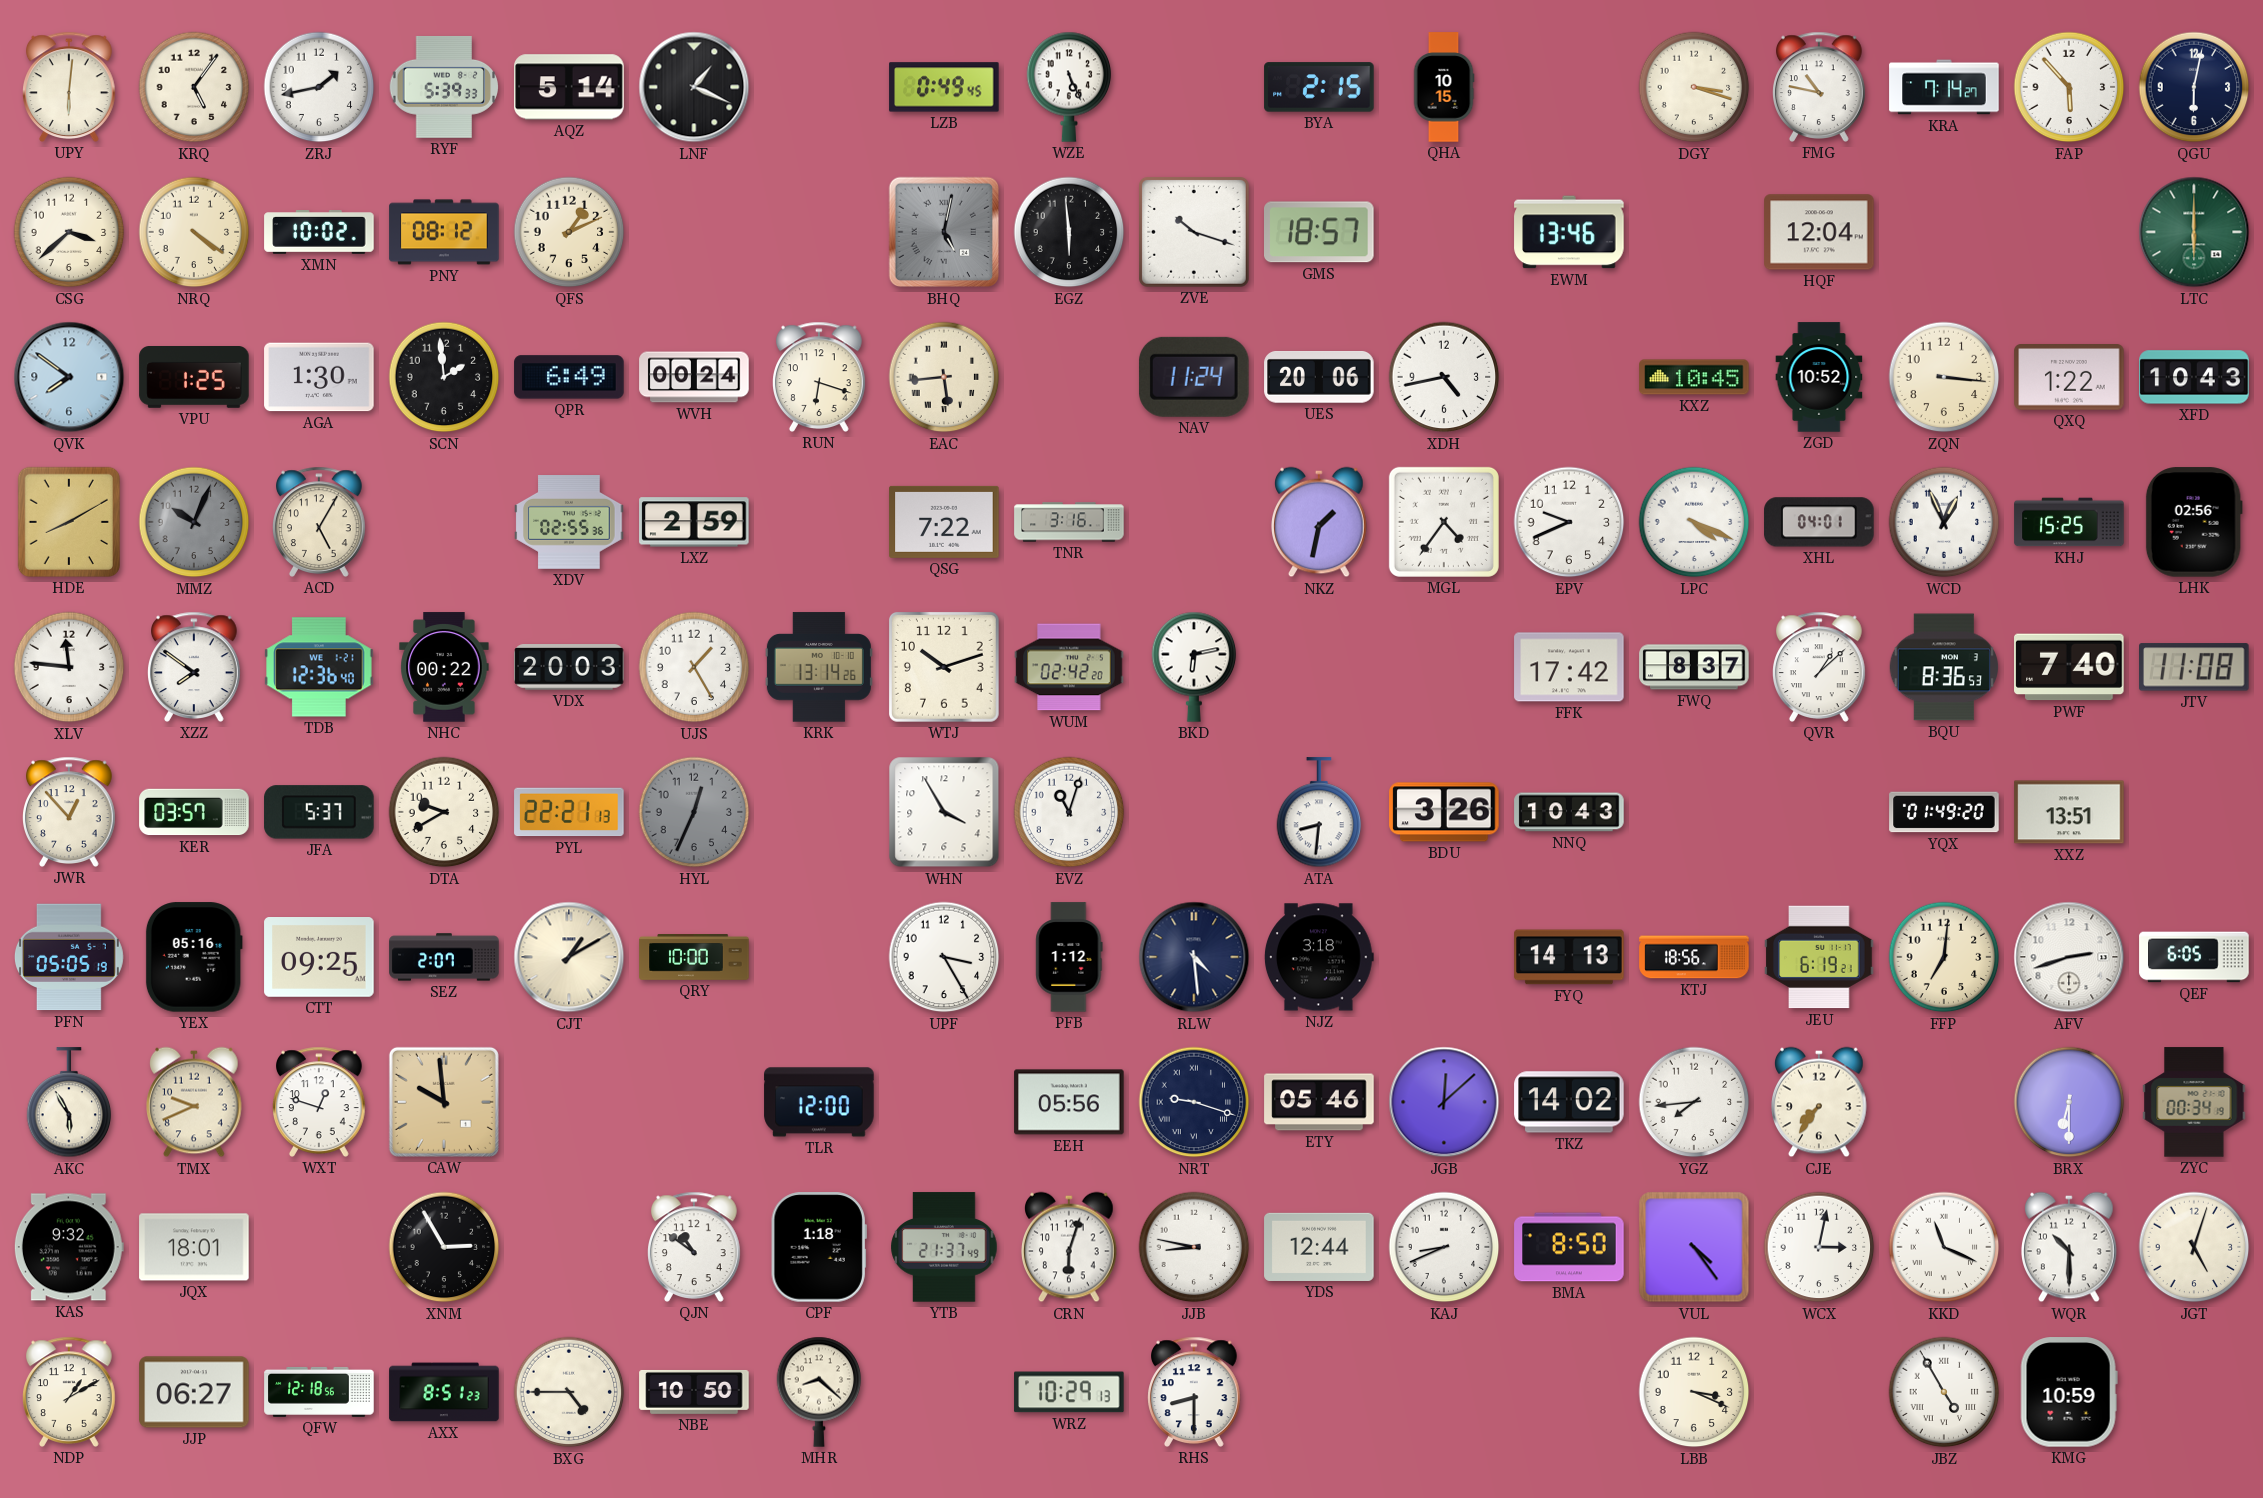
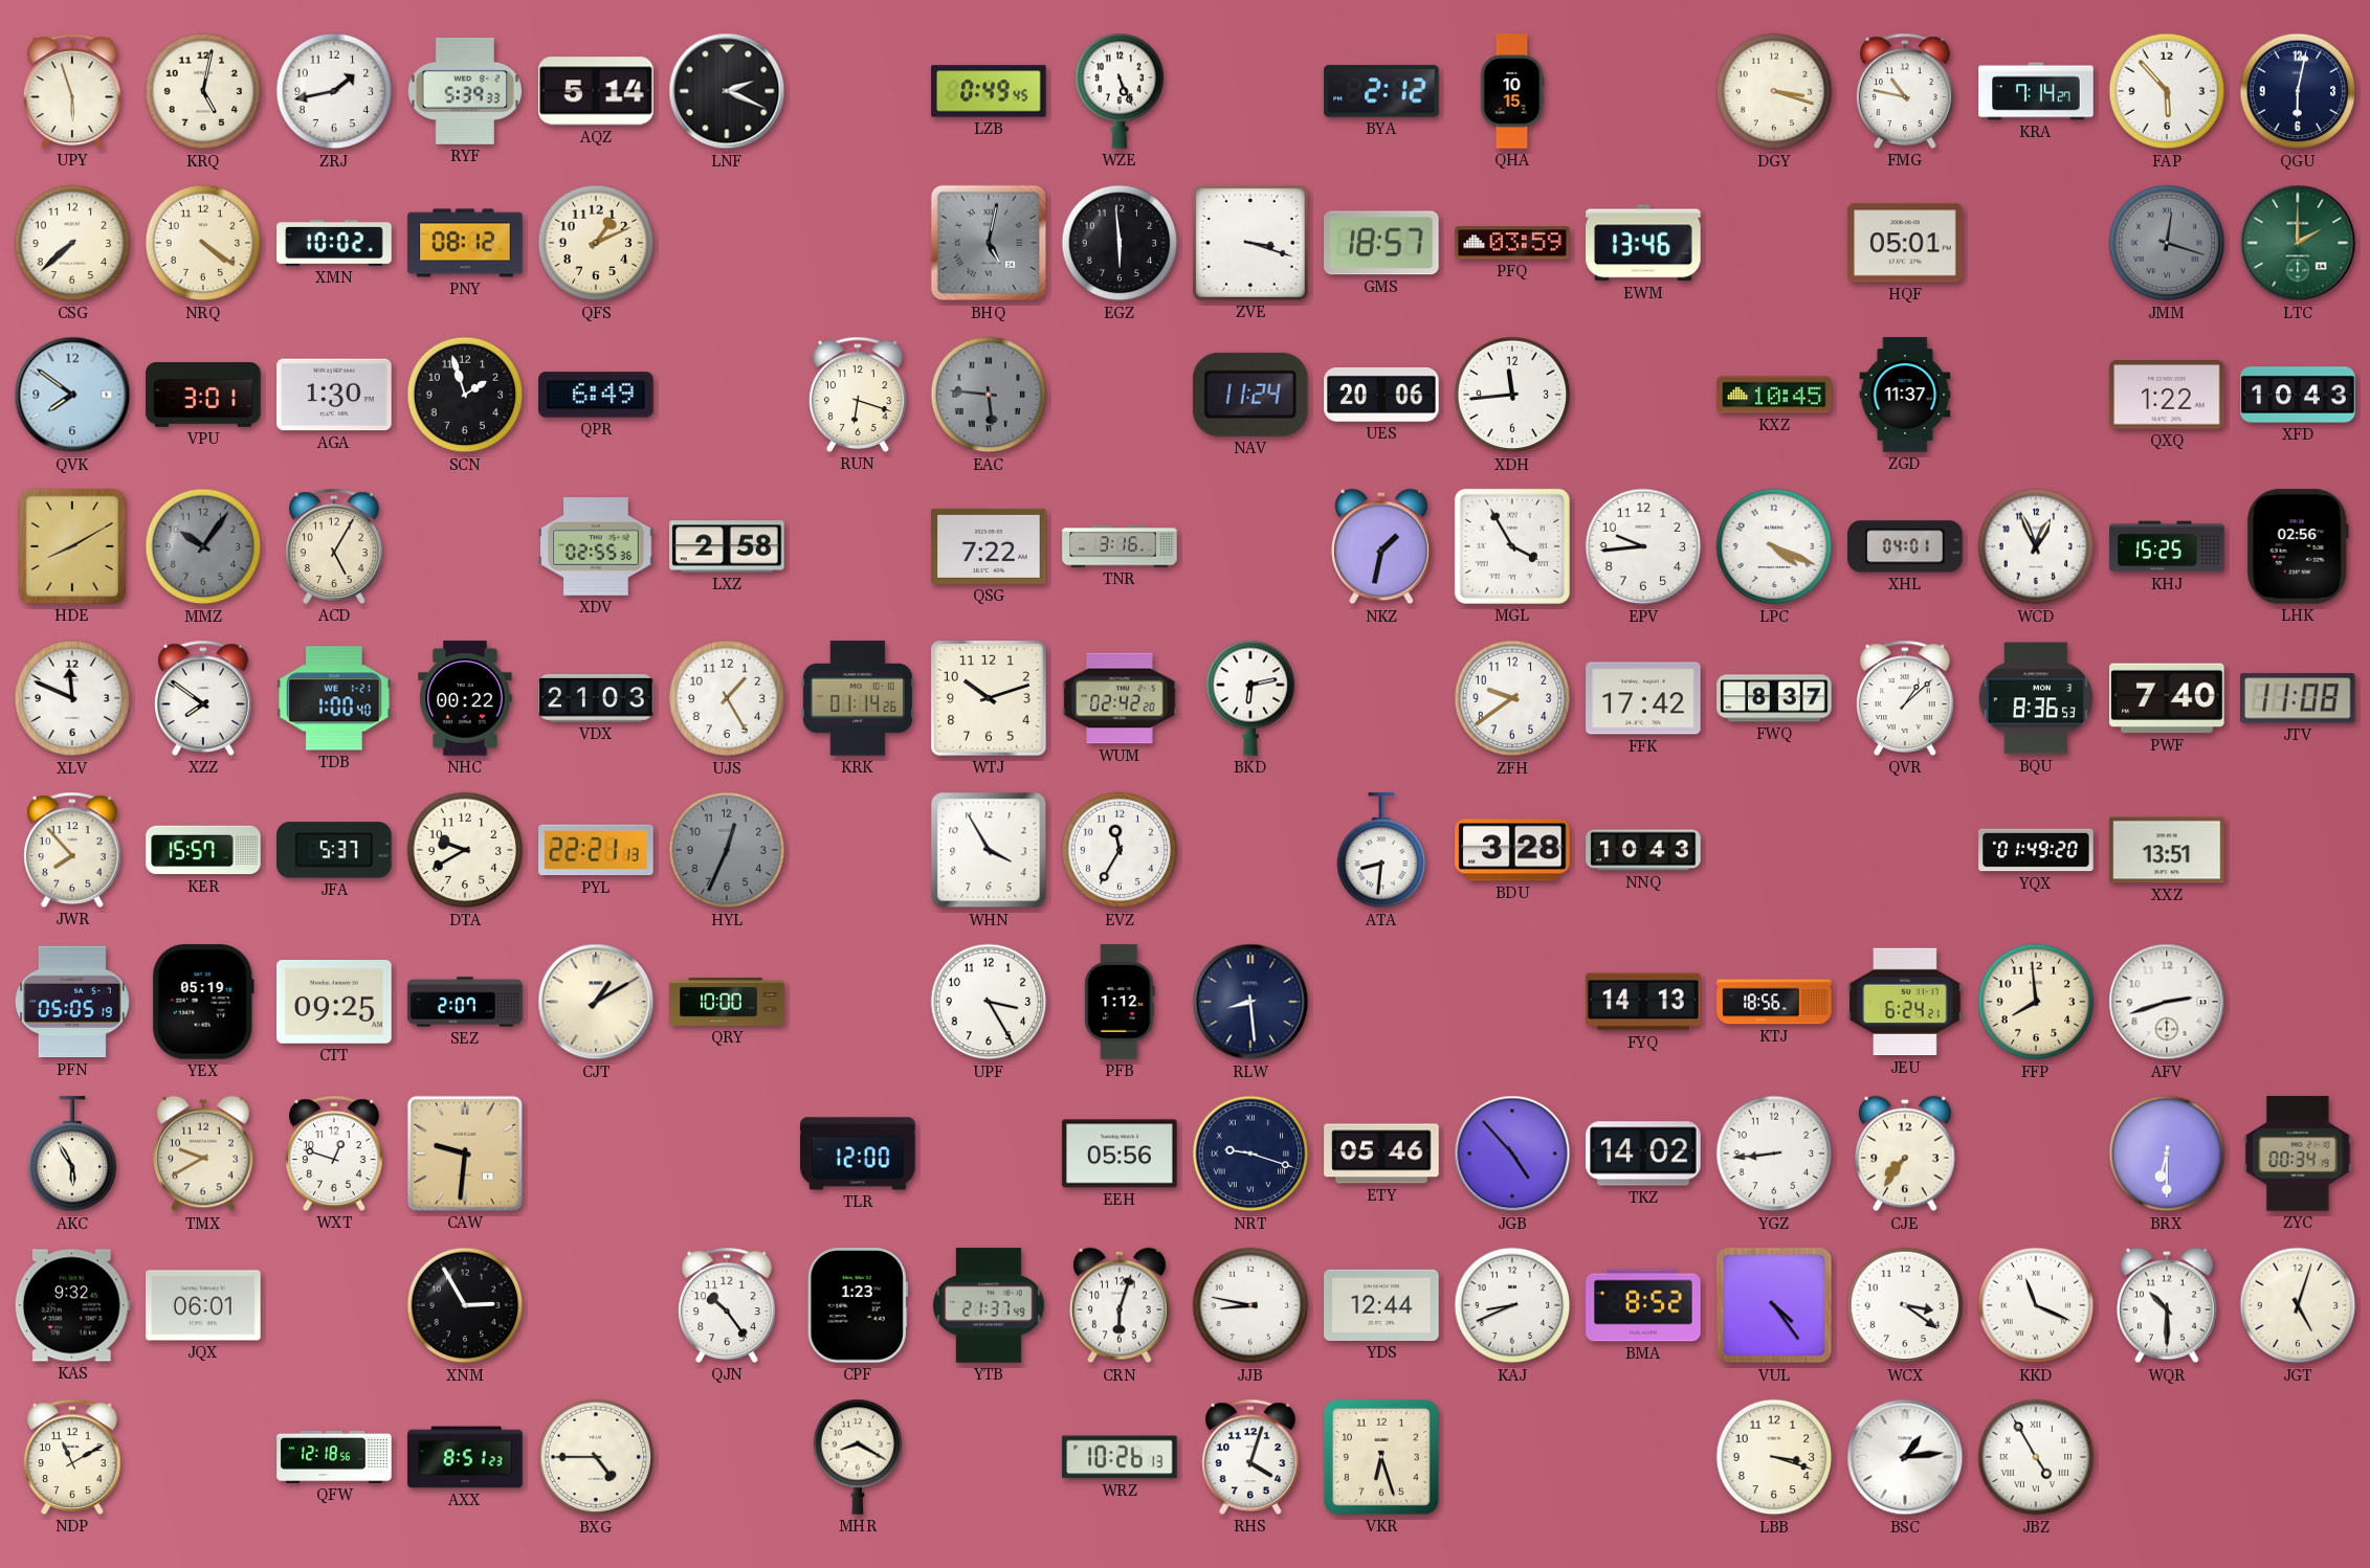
UPY: 6:01 -> 5:57
KRQ: 5:06 -> 5:02
LNF: 1:19 -> 2:19
BYA: 2:15 -> 2:12
CSG: 3:38 -> 7:38
ZVE: 10:18 -> 3:18
PFQ: none -> 03:59
HQF: 12:04 -> 05:01
JMM: none -> 12:18
LTC: 6:00 -> 2:00
VPU: 1:25 -> 3:01
SCN: 1:59 -> 1:57
WVH: 00:24 -> none
EAC: 5:44 -> 5:46
EAC dial: cream -> grey
XDH: 4:43 -> 11:44
ZGD: 10:52 -> 11:37
ZQN: 3:16 -> none
MMZ: 10:04 -> 10:06
LXZ: 2:59 -> 2:58
MGL: 4:36 -> 3:55
EPV: 9:41 -> 9:44
XLV: 11:46 -> 11:49
TDB: 12:36 -> 1:00
VDX: 20:03 -> 21:03
KRK: 13:14 -> 01:14
ZFH: none -> 9:39
JWR: 12:53 -> 7:53
KER: 03:57 -> 15:57
EVZ: 11:03 -> 11:35
BDU: 3:26 -> 3:28
YEX: 05:16 -> 05:19
RLW: 4:29 -> 8:29
NJZ: 3:18 -> none
JEU: 6:19 -> 6:24
FFP: 7:01 -> 7:59
QEF: 6:05 -> none
TMX: 9:41 -> 9:40
CAW: 9:59 -> 9:31
JGB: 12:08 -> 4:53
YGZ: 7:44 -> 8:44
JQX: 18:01 -> 06:01
QJN: 10:51 -> 10:24
CPF: 1:18 -> 1:23
BMA: 8:50 -> 8:52
WCX: 3:02 -> 3:21
NDP: 1:10 -> 11:10
JJP: 06:27 -> none
NBE: 10:50 -> none
MHR: 8:22 -> 8:20
WRZ: 10:29 -> 10:26
RHS: 8:30 -> 4:03
VKR: none -> 6:27
LBB: 3:19 -> 3:18
BSC: none -> 1:14
KMG: 10:59 -> none
